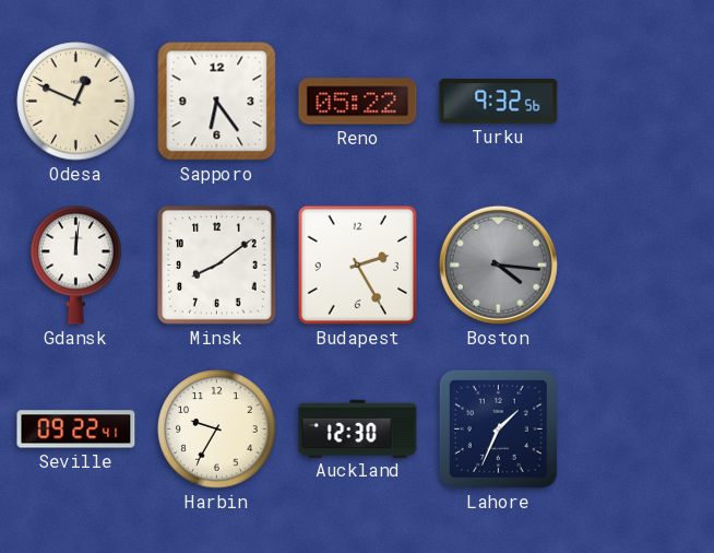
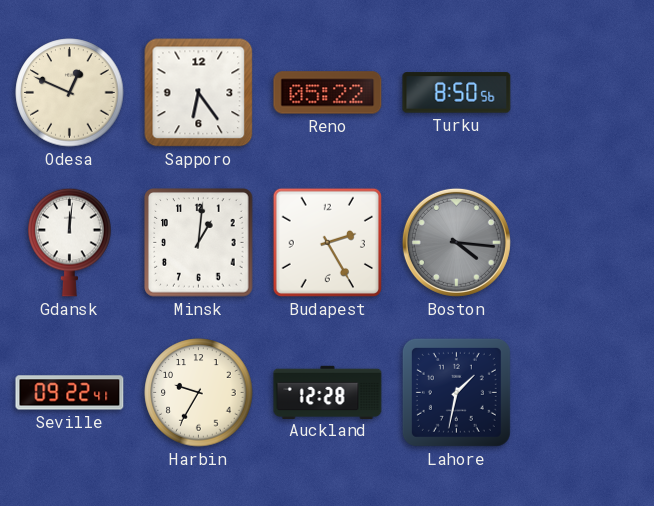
Turku: 9:32 -> 8:50
Minsk: 8:09 -> 1:01
Auckland: 12:30 -> 12:28
Lahore: 1:34 -> 1:32
